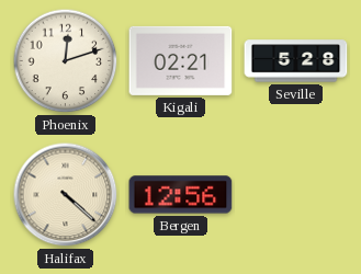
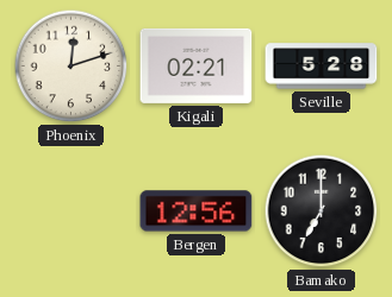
Halifax: 4:22 -> none
Bamako: none -> 7:00
